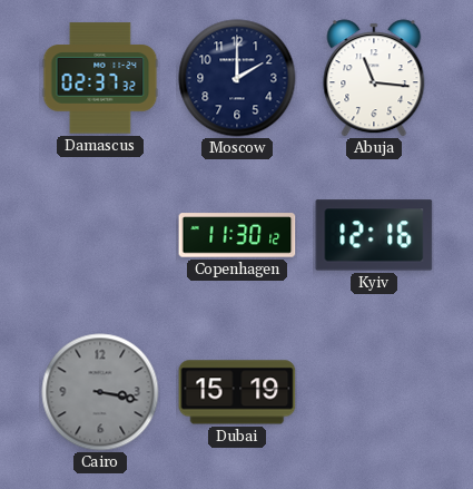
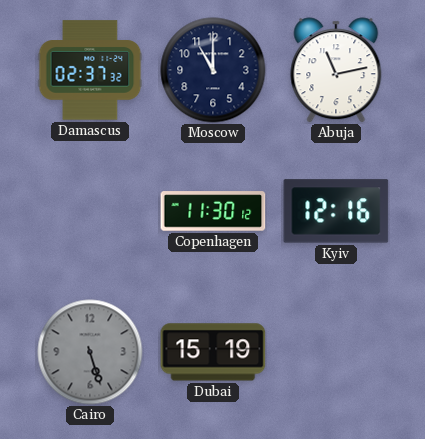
Moscow: 2:00 -> 11:00
Abuja: 11:16 -> 11:13
Cairo: 3:17 -> 5:27
